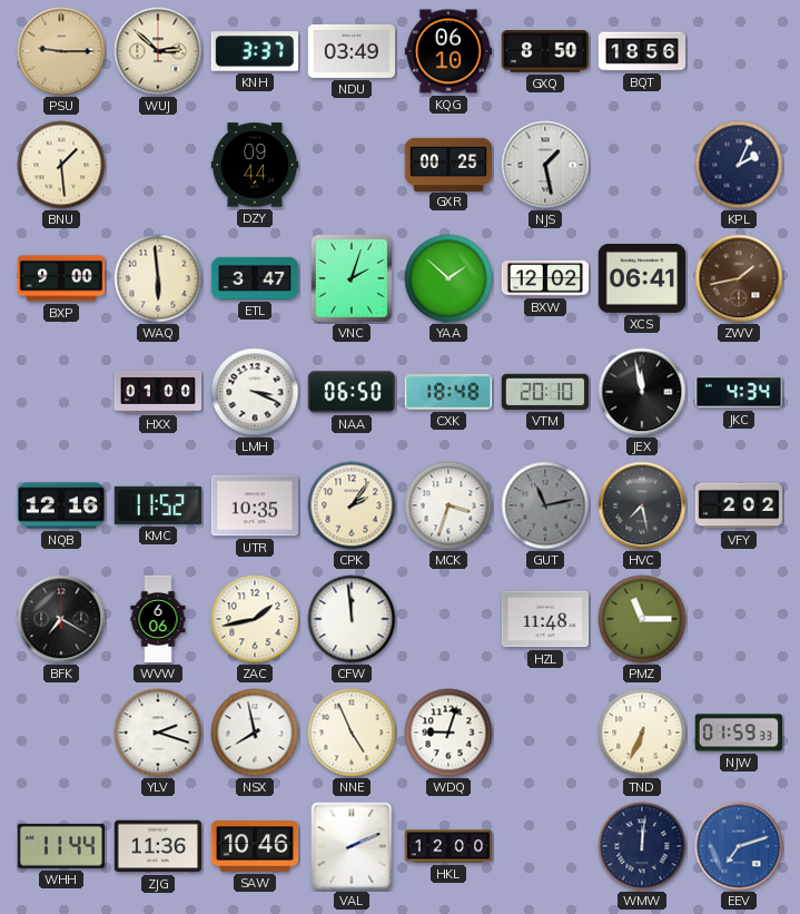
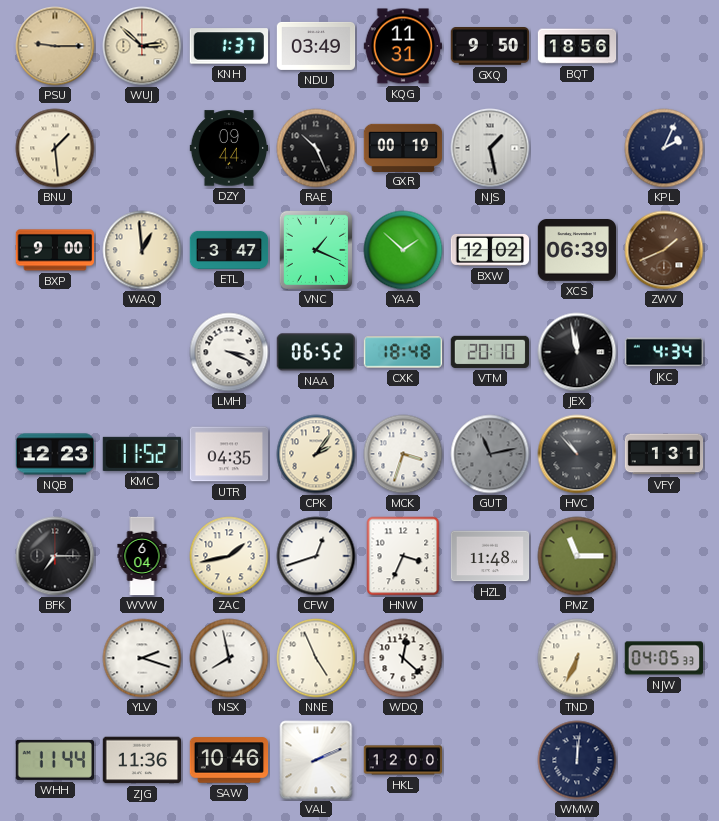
KNH: 3:37 -> 1:37
KQG: 06:10 -> 11:31
GXQ: 8:50 -> 9:50
RAE: none -> 10:26
GXR: 00:25 -> 00:19
WAQ: 5:59 -> 12:59
VNC: 2:03 -> 1:19
XCS: 06:41 -> 06:39
ZWV: 1:43 -> 1:41
HXX: 01:00 -> none
NAA: 06:50 -> 06:52
NQB: 12:16 -> 12:23
UTR: 10:35 -> 04:35
HVC: 7:28 -> 10:53
VFY: 2:02 -> 1:31
BFK: 7:20 -> 7:15
WVW: 6:06 -> 6:04
CFW: 11:59 -> 12:42
HNW: none -> 3:34
WDQ: 9:03 -> 12:22
NJW: 01:59 -> 04:05
EEV: 7:12 -> none
